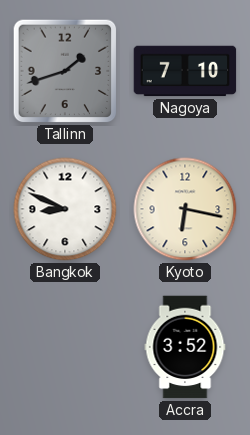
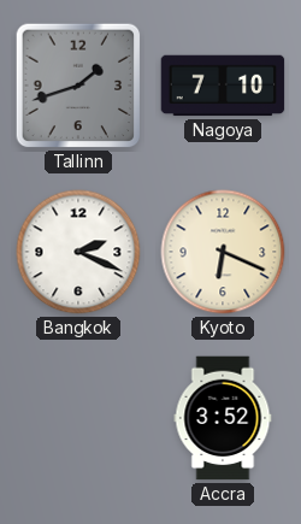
Bangkok: 8:49 -> 2:19
Kyoto: 6:17 -> 6:19
